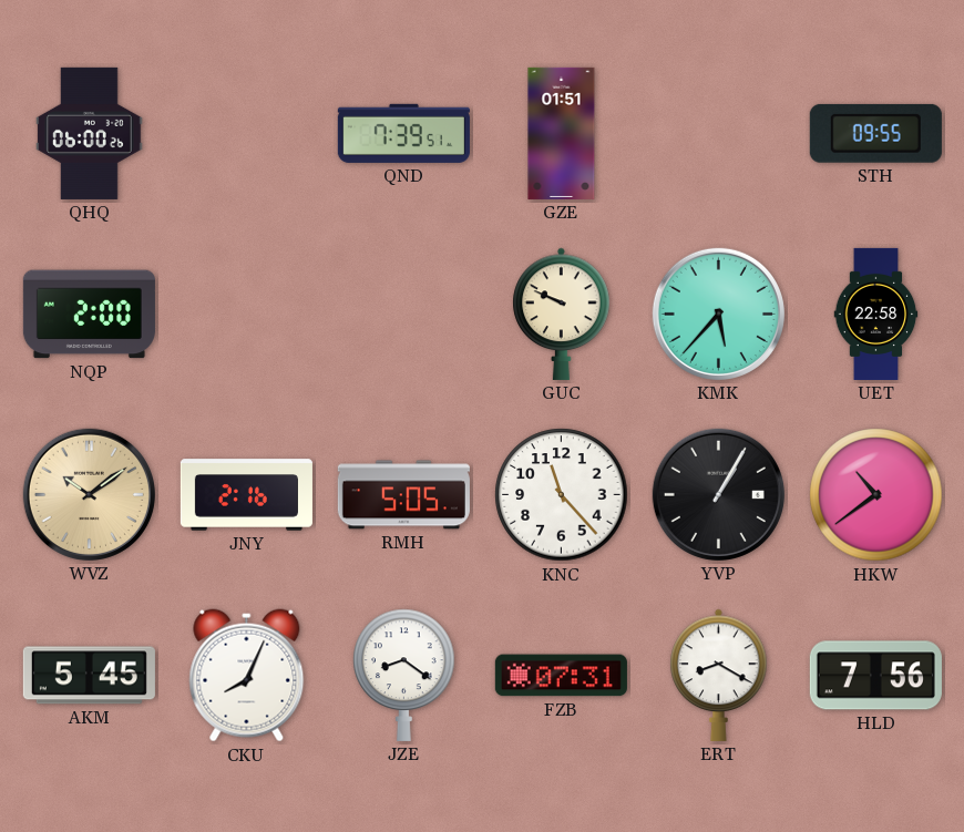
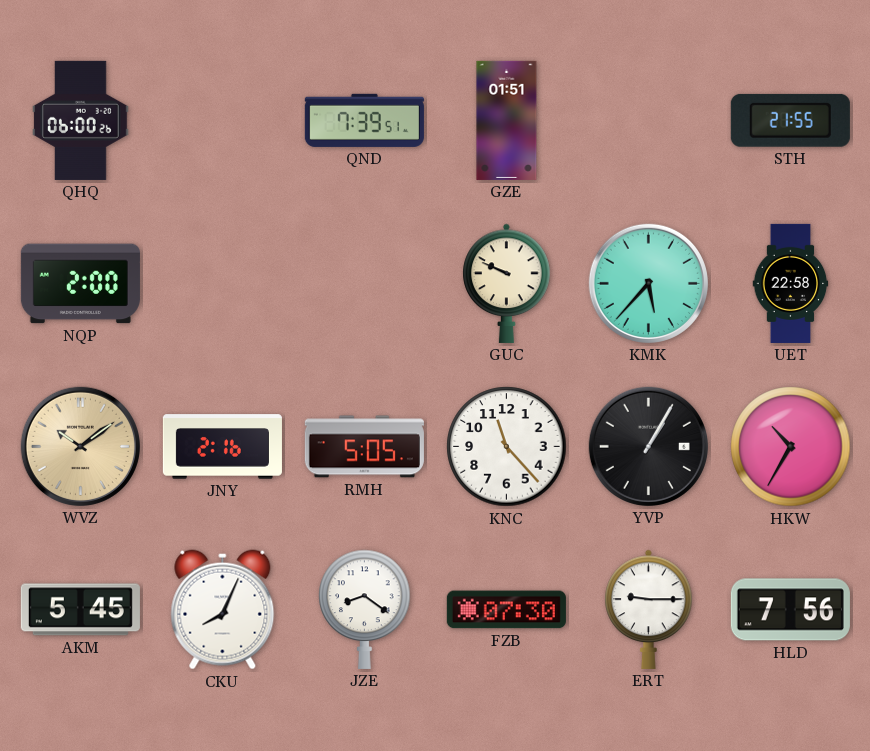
STH: 09:55 -> 21:55
HKW: 10:39 -> 10:35
FZB: 07:31 -> 07:30
ERT: 8:20 -> 9:15
